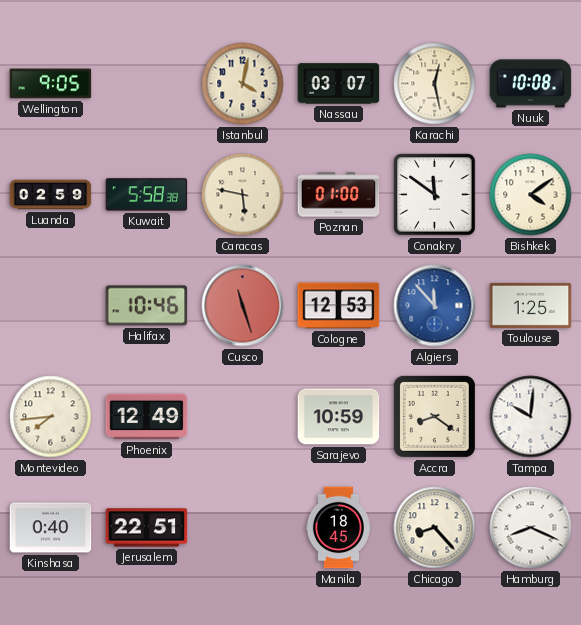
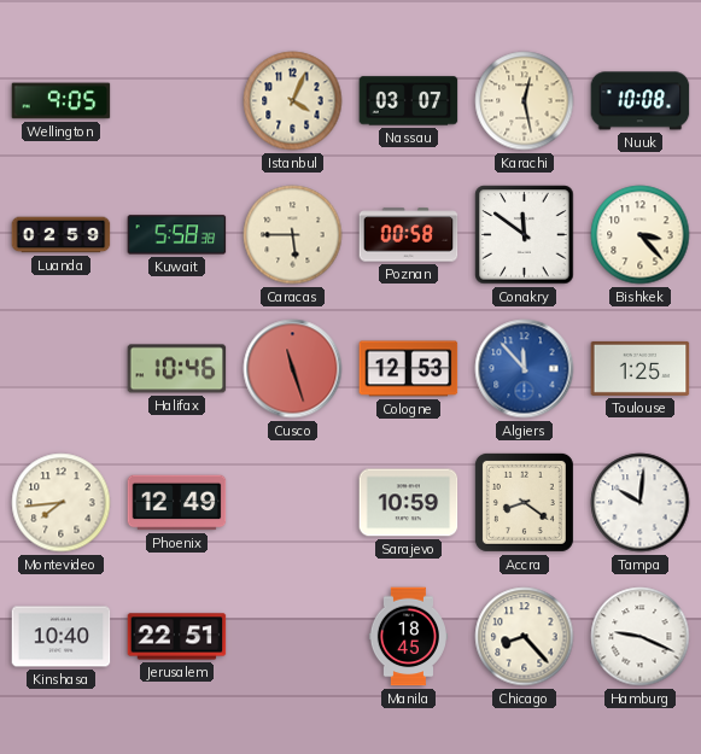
Istanbul: 4:02 -> 4:04
Caracas: 5:47 -> 5:45
Poznan: 01:00 -> 00:58
Bishkek: 4:09 -> 3:23
Kinshasa: 0:40 -> 10:40
Hamburg: 8:19 -> 9:19
